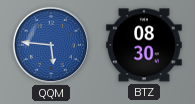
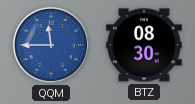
QQM: 5:46 -> 11:45
